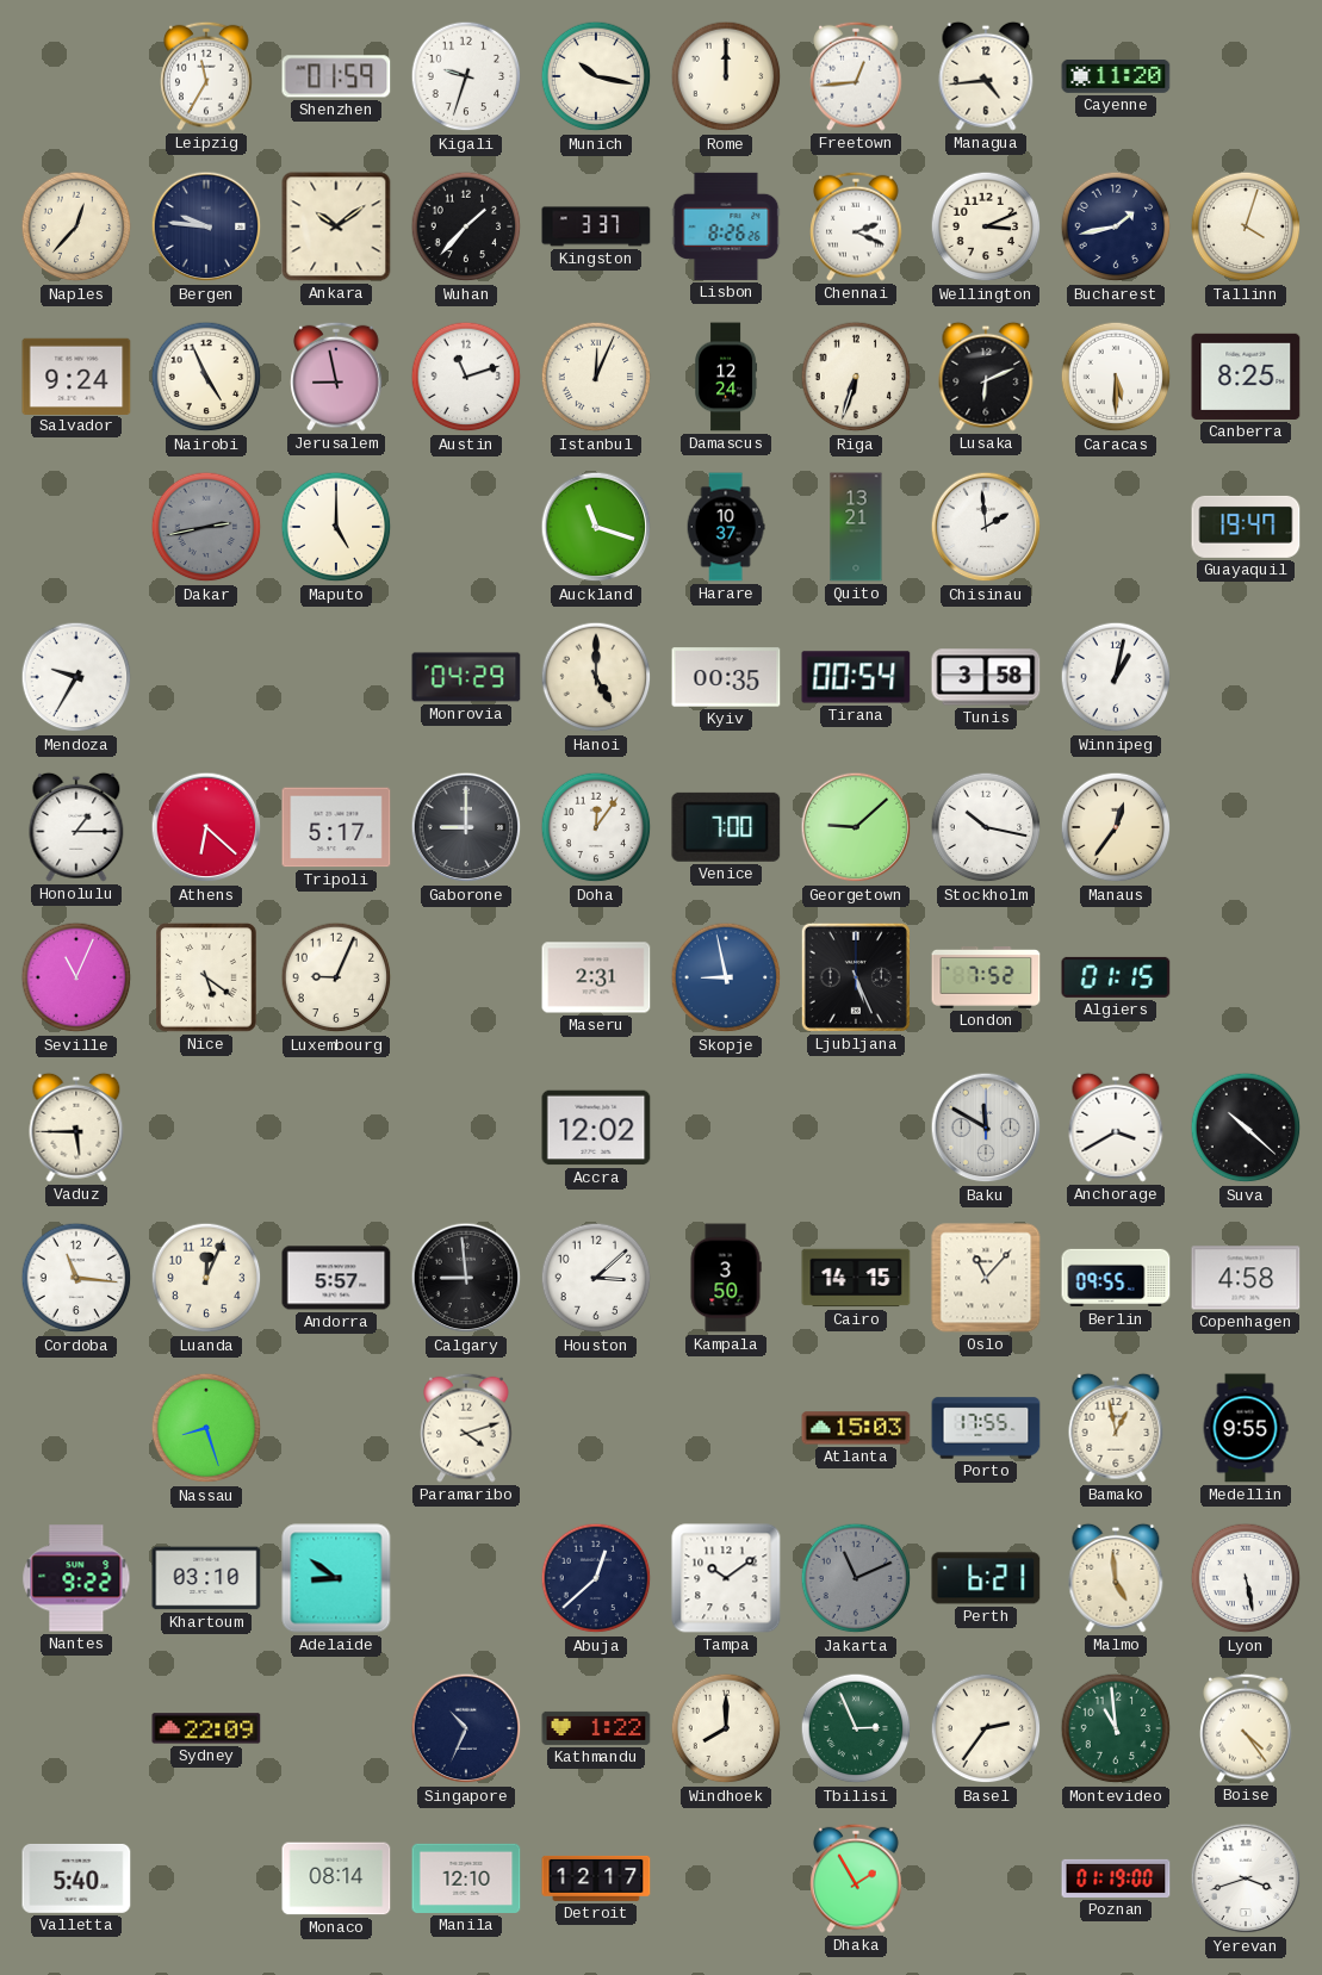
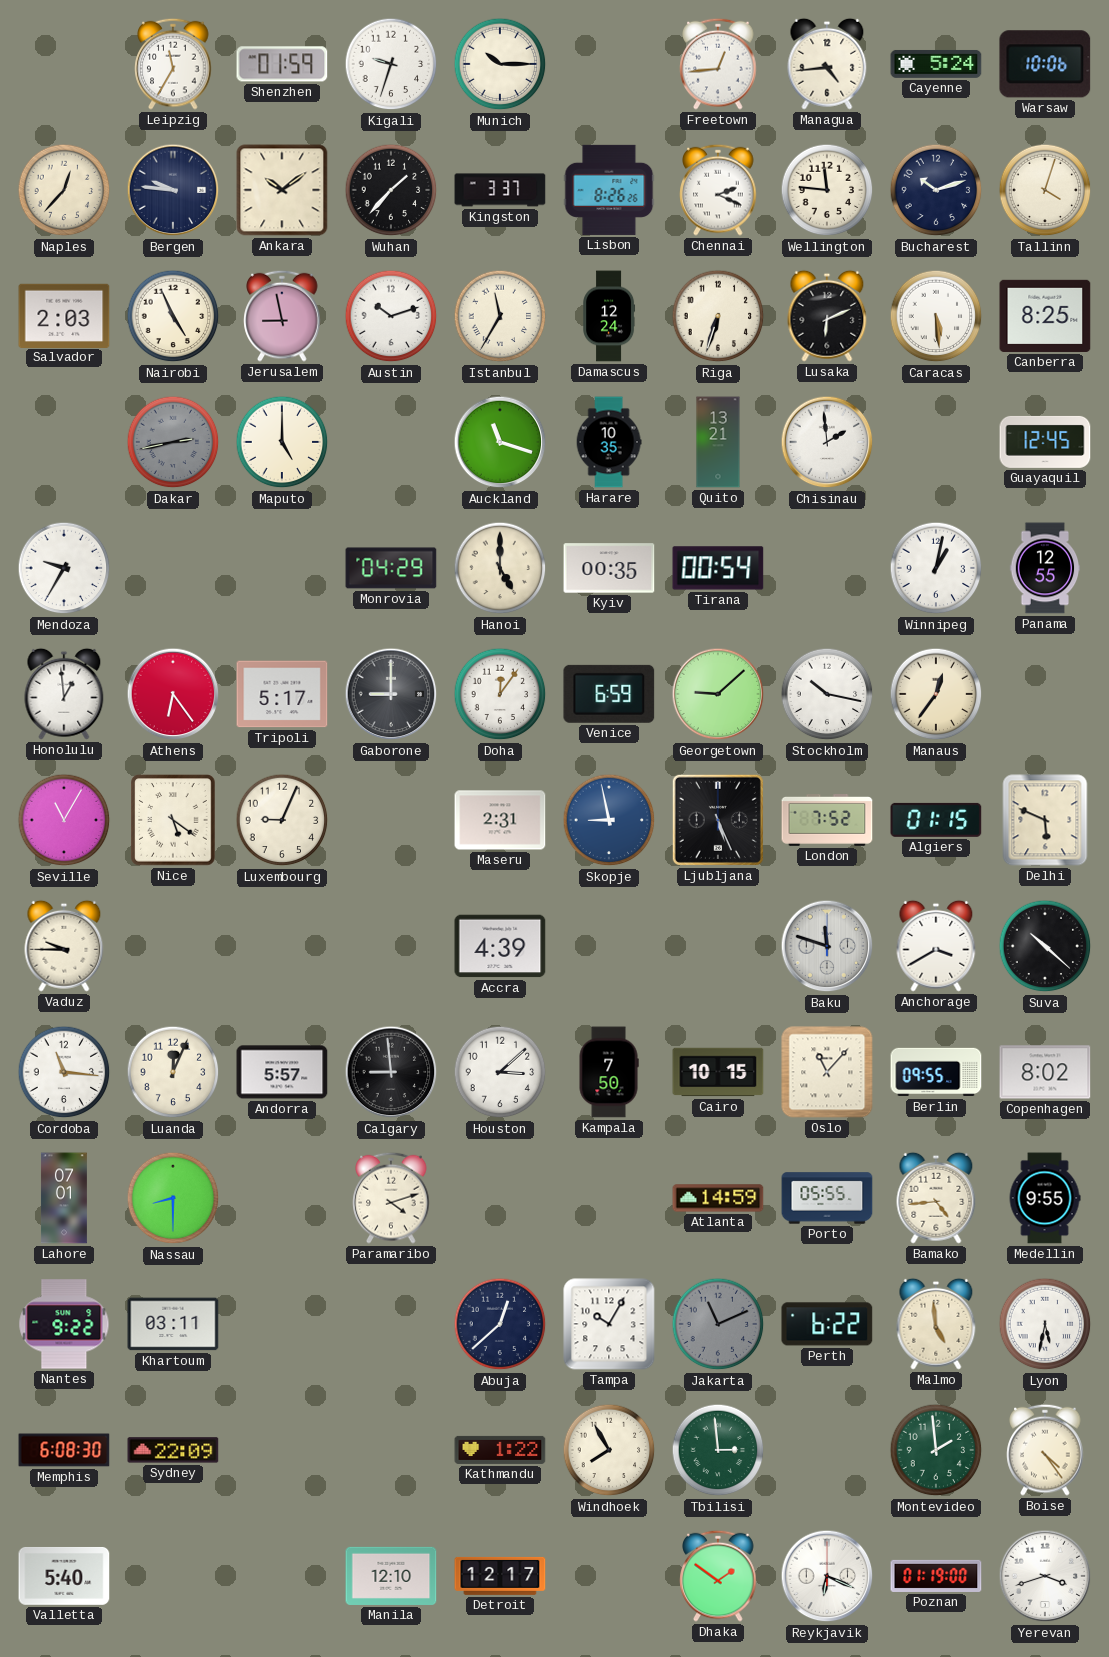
Munich: 10:17 -> 10:15
Rome: 12:00 -> none
Cayenne: 11:20 -> 5:24
Warsaw: none -> 10:06
Wellington: 3:11 -> 11:46
Bucharest: 1:43 -> 10:12
Salvador: 9:24 -> 2:03
Austin: 11:12 -> 10:12
Istanbul: 12:04 -> 11:35
Caracas: 5:30 -> 5:29
Harare: 10:37 -> 10:35
Guayaquil: 19:47 -> 12:45
Tunis: 3:58 -> none
Panama: none -> 12:55
Honolulu: 1:15 -> 12:59
Athens: 6:22 -> 6:24
Venice: 7:00 -> 6:59
Seville: 11:04 -> 11:05
Delhi: none -> 5:49
Vaduz: 5:45 -> 9:45
Accra: 12:02 -> 4:39
Baku: 11:50 -> 11:48
Kampala: 3:50 -> 7:50
Cairo: 14:15 -> 10:15
Copenhagen: 4:58 -> 8:02
Lahore: none -> 07:01
Nassau: 8:27 -> 8:30
Atlanta: 15:03 -> 14:59
Porto: 17:55 -> 05:55
Bamako: 12:58 -> 4:44
Khartoum: 03:10 -> 03:11
Adelaide: 8:51 -> none
Tampa: 10:09 -> 10:05
Perth: 6:21 -> 6:22
Lyon: 5:28 -> 5:32
Memphis: none -> 6:08
Singapore: 10:34 -> none
Windhoek: 8:00 -> 7:55
Tbilisi: 2:56 -> 2:59
Basel: 2:36 -> none
Montevideo: 10:59 -> 1:59
Monaco: 08:14 -> none
Dhaka: 1:55 -> 1:51
Reykjavik: none -> 6:19
